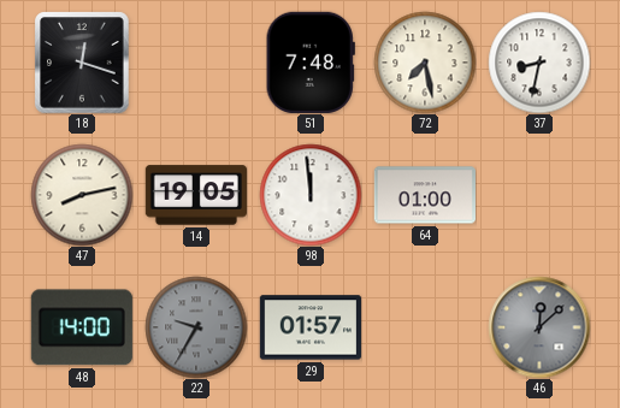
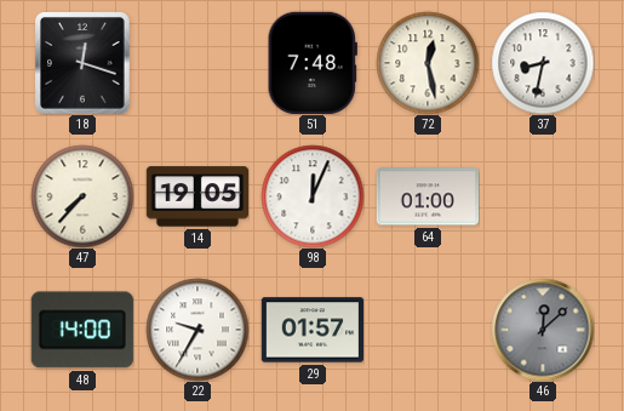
72: 7:28 -> 12:28
47: 8:13 -> 7:37
98: 11:59 -> 12:04
22 dial: grey -> white
